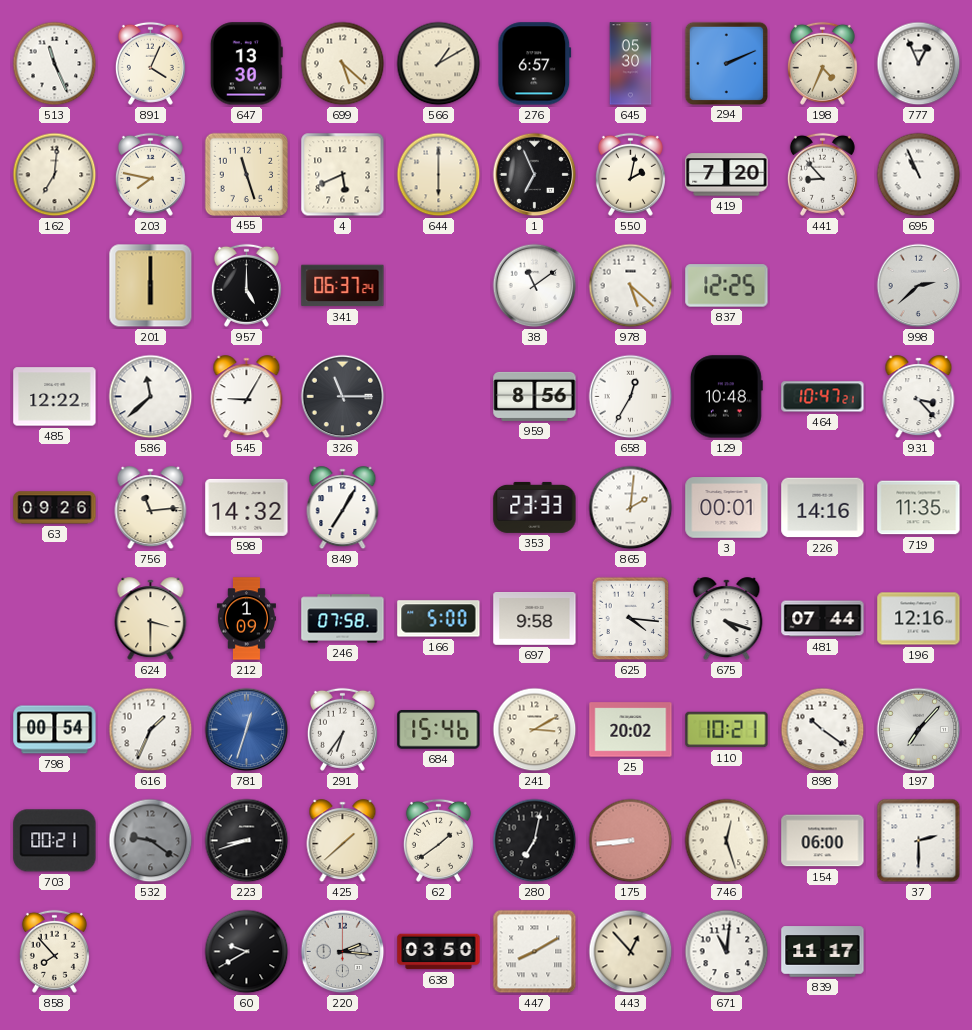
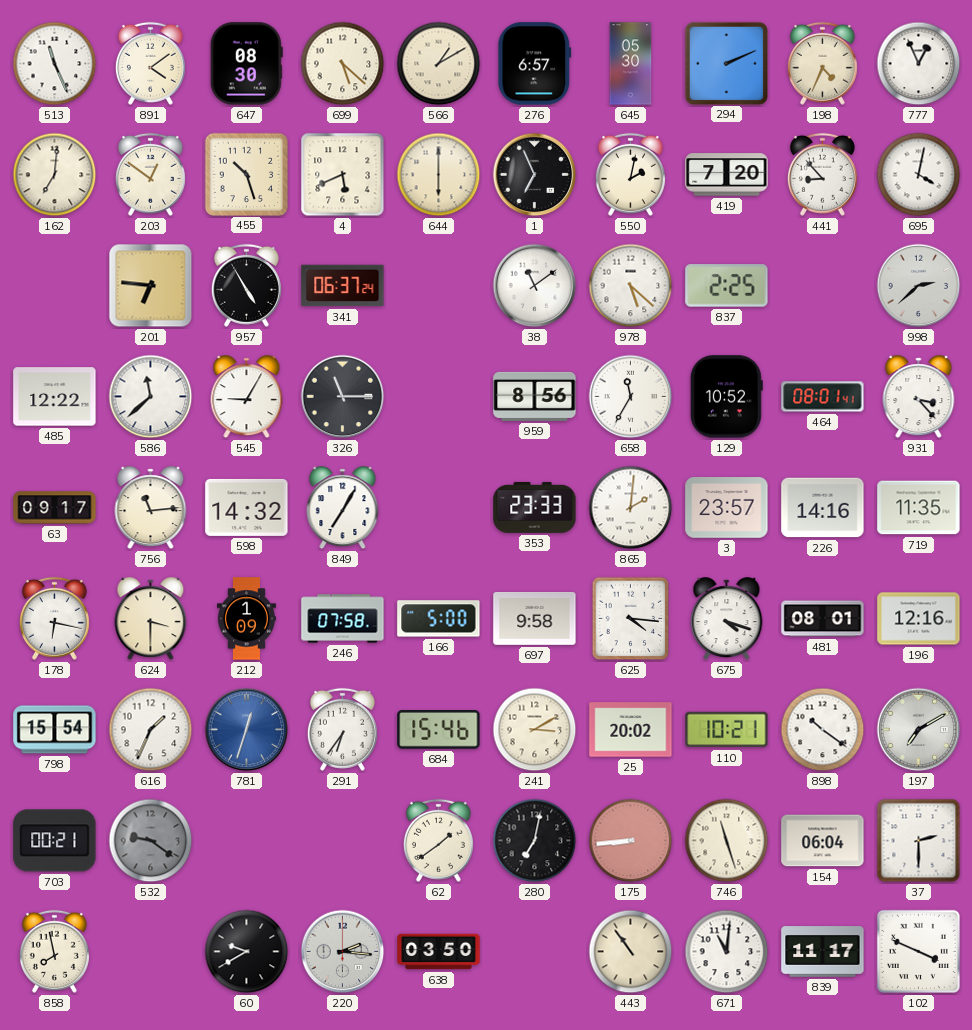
891: 4:04 -> 4:09
647: 13:30 -> 08:30
203: 7:47 -> 12:51
455: 11:27 -> 10:27
695: 10:56 -> 4:02
201: 6:00 -> 6:46
957: 5:00 -> 4:55
837: 12:25 -> 2:25
658: 12:35 -> 11:35
129: 10:48 -> 10:52
464: 10:47 -> 08:01
63: 09:26 -> 09:17
3: 00:01 -> 23:57
178: none -> 6:17
481: 07:44 -> 08:01
798: 00:54 -> 15:54
197: 7:07 -> 7:10
223: 8:42 -> none
425: 1:38 -> none
746: 12:27 -> 11:27
154: 06:00 -> 06:04
858: 7:53 -> 7:58
447: 8:10 -> none
443: 12:53 -> 10:54
102: none -> 3:49
